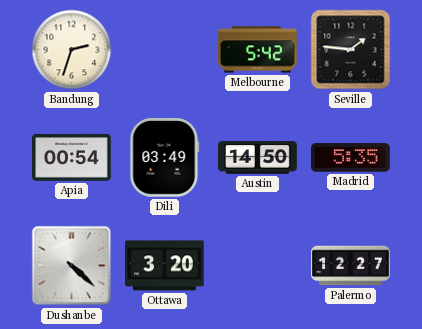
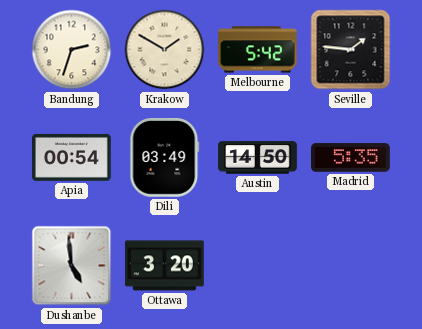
Krakow: none -> 1:50
Dushanbe: 4:22 -> 4:59
Palermo: 12:27 -> none
